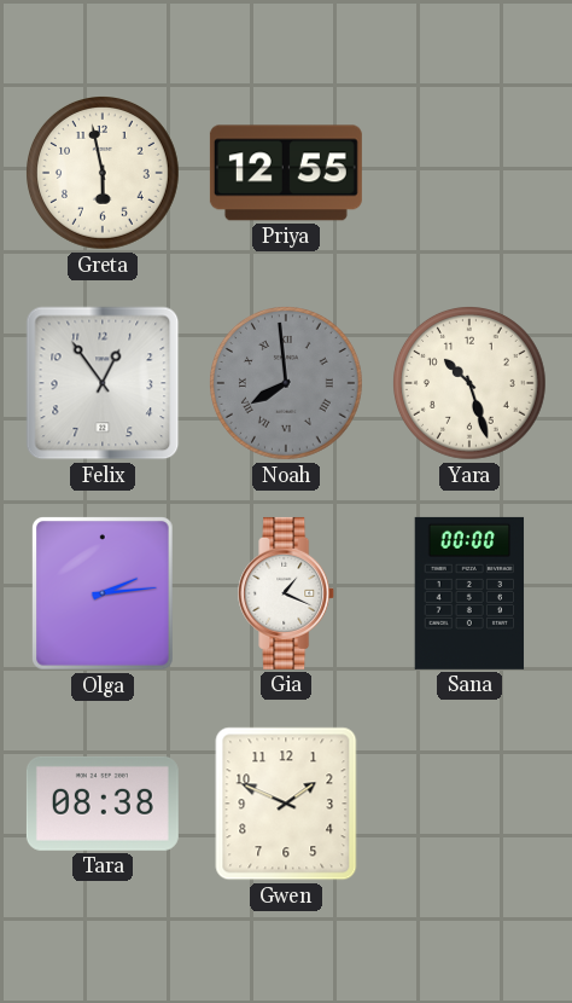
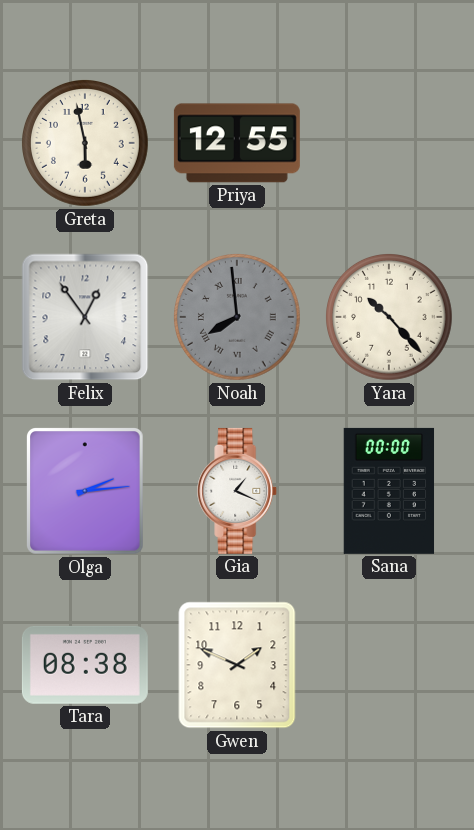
Yara: 10:27 -> 10:23
